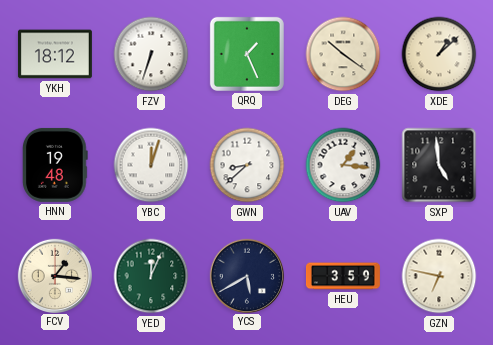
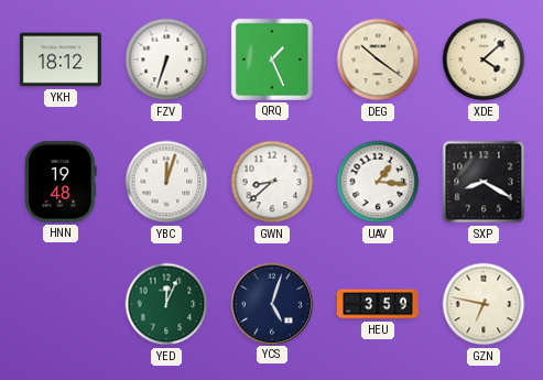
XDE: 1:08 -> 4:08
SXP: 4:59 -> 8:20
FCV: 1:16 -> none
YCS: 5:40 -> 5:03
